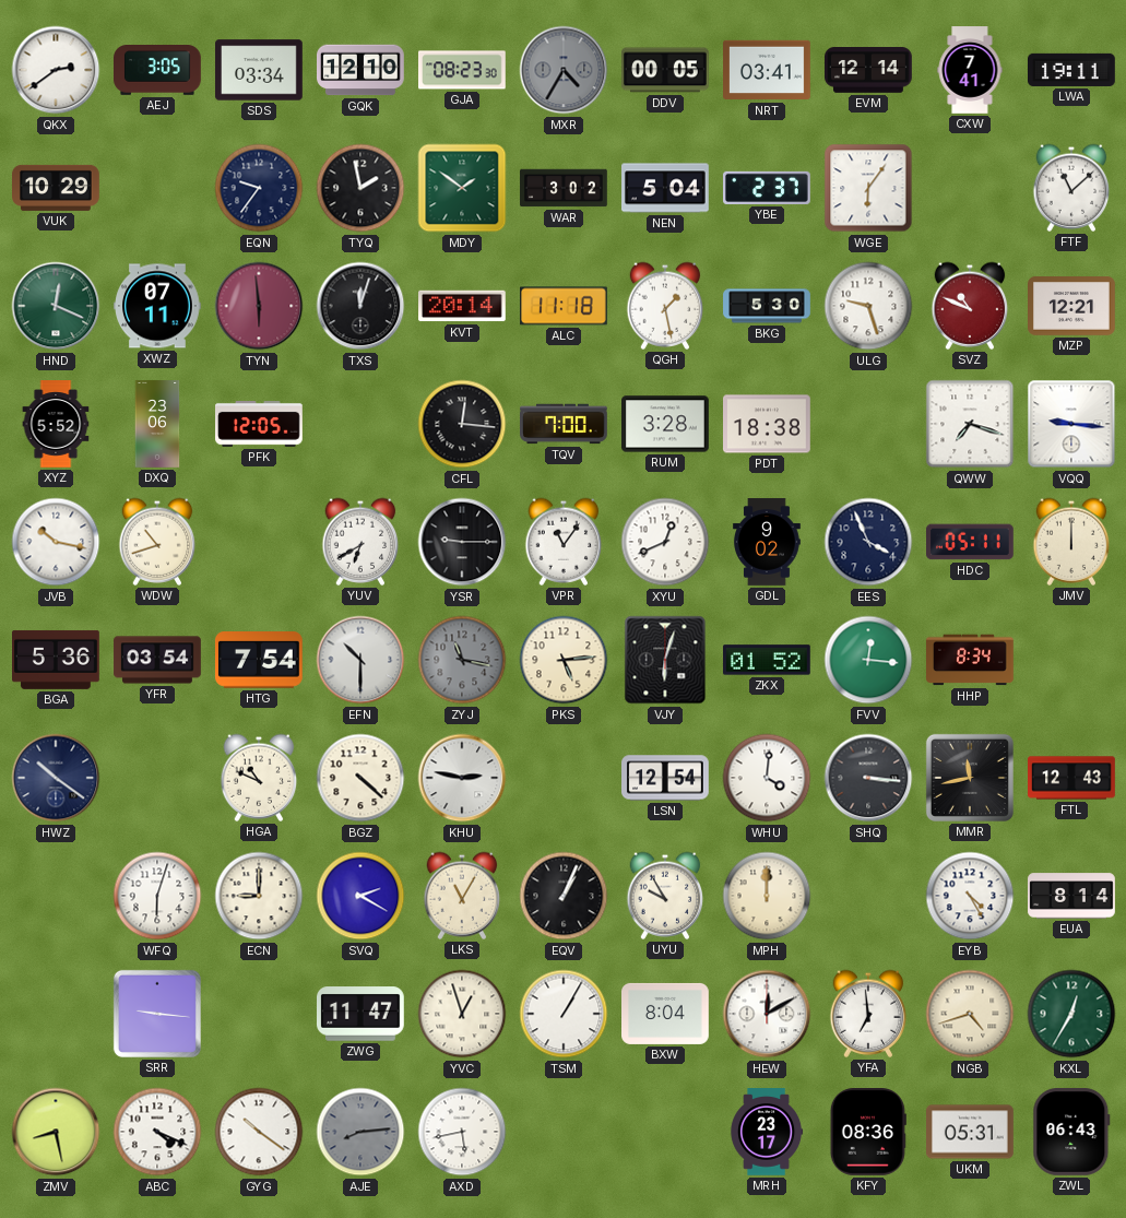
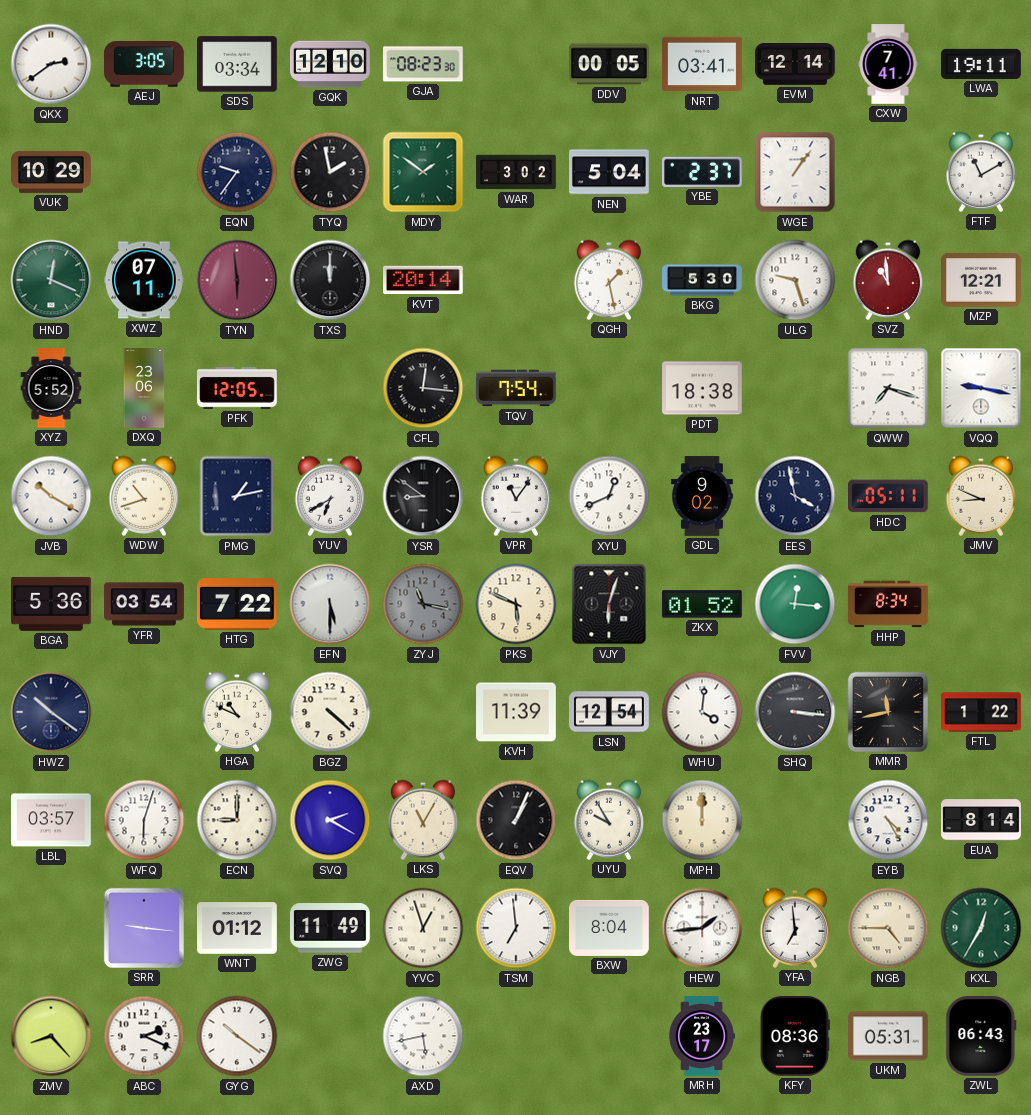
MXR: 4:35 -> none
WGE: 6:06 -> 1:06
FTF: 11:08 -> 11:10
TXS: 12:03 -> 12:00
ALC: 11:18 -> none
SVZ: 10:49 -> 10:59
TQV: 7:00 -> 7:54
RUM: 3:28 -> none
VQQ: 9:16 -> 9:17
JVB: 10:17 -> 10:20
PMG: none -> 1:13
YSR: 9:15 -> 8:51
EES: 3:56 -> 3:58
JMV: 12:00 -> 8:49
HTG: 7:54 -> 7:22
EFN: 10:30 -> 5:30
PKS: 5:14 -> 5:49
KHU: 2:47 -> none
KVH: none -> 11:39
FTL: 12:43 -> 1:22
LBL: none -> 03:57
WNT: none -> 01:12
ZWG: 11:47 -> 11:49
TSM: 1:05 -> 6:59
HEW: 12:10 -> 1:44
NGB: 4:42 -> 4:45
ZMV: 8:28 -> 8:23
ABC: 4:19 -> 2:19
AJE: 8:14 -> none
